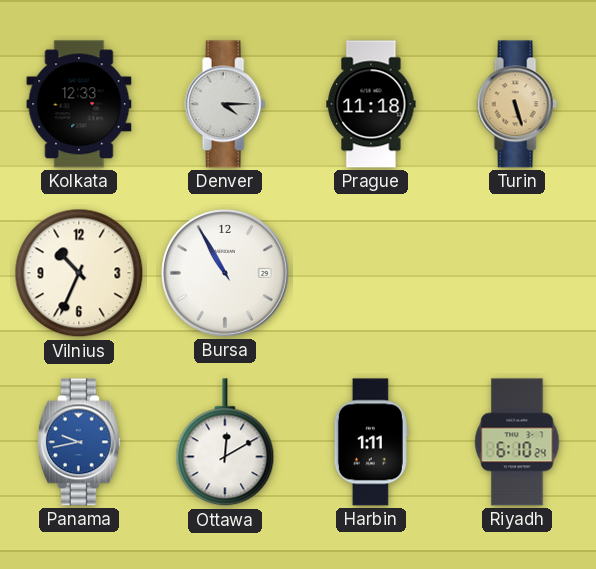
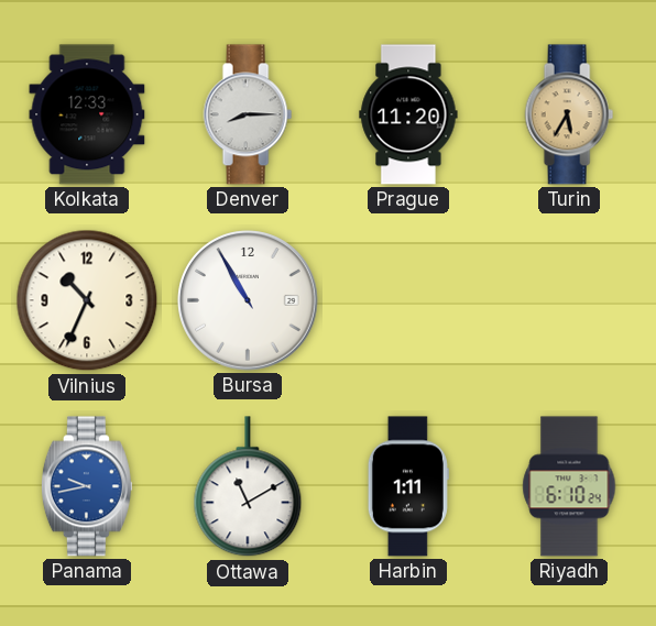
Denver: 4:15 -> 8:15
Prague: 11:18 -> 11:20
Turin: 5:27 -> 5:35
Ottawa: 12:10 -> 11:10
